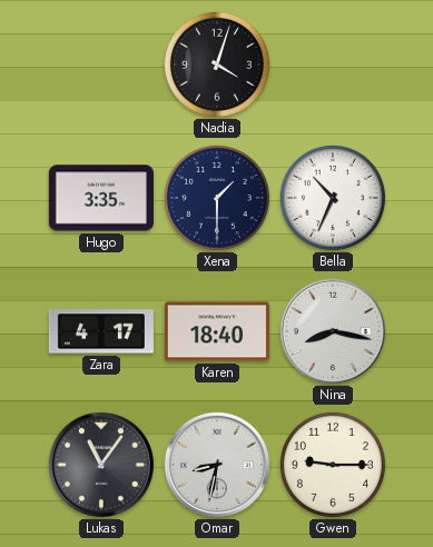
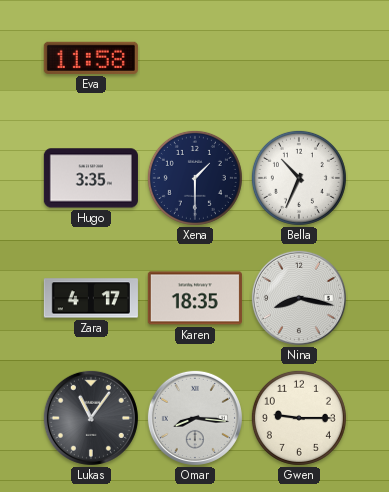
Eva: none -> 11:58
Nadia: 4:03 -> none
Karen: 18:40 -> 18:35
Omar: 8:32 -> 8:16
